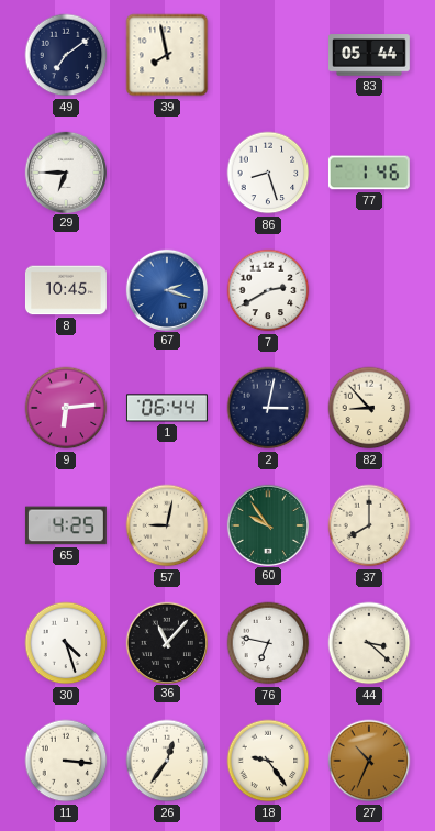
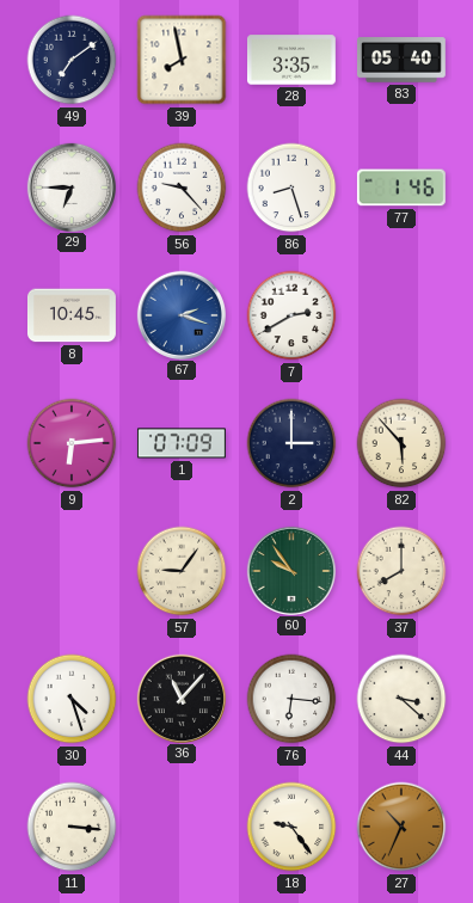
28: none -> 3:35
83: 05:44 -> 05:40
56: none -> 9:23
1: 06:44 -> 07:09
2: 3:02 -> 3:00
82: 8:53 -> 5:53
65: 4:25 -> none
57: 9:02 -> 9:06
76: 6:47 -> 6:16
26: 12:36 -> none
